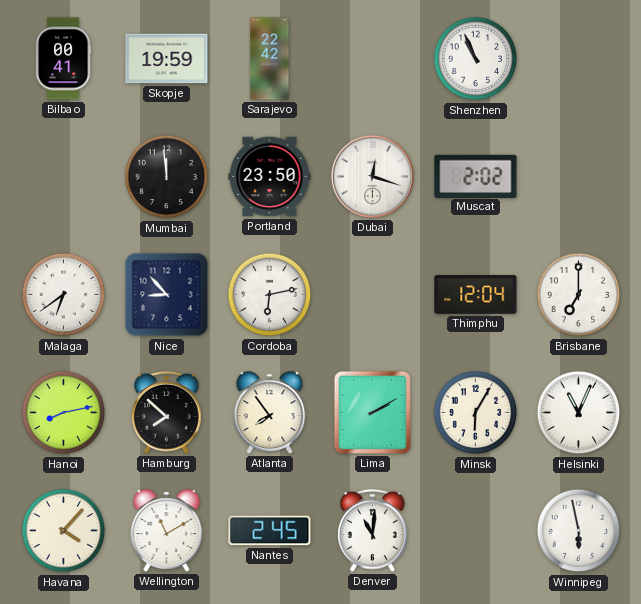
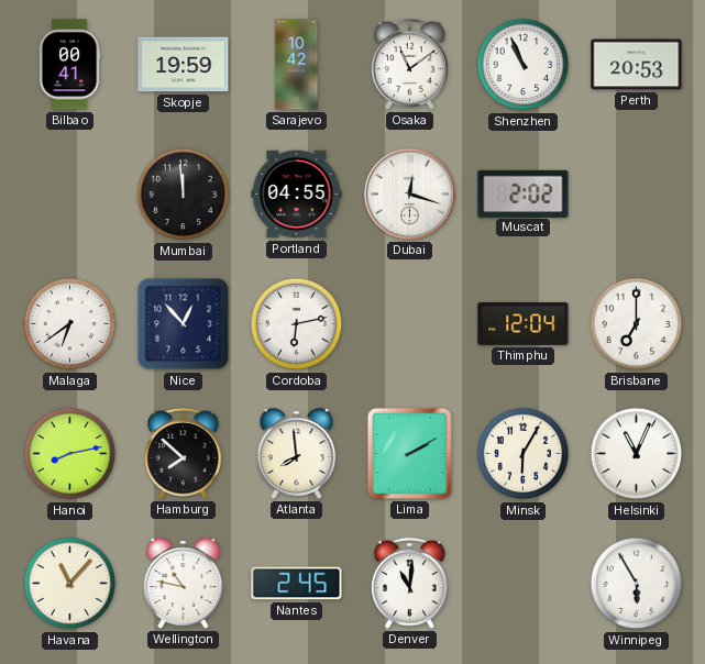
Sarajevo: 22:42 -> 10:42
Osaka: none -> 11:09
Perth: none -> 20:53
Portland: 23:50 -> 04:55
Nice: 8:53 -> 12:53
Atlanta: 7:54 -> 7:59
Havana: 4:07 -> 11:07
Wellington: 11:10 -> 10:47
Winnipeg: 5:58 -> 5:55
